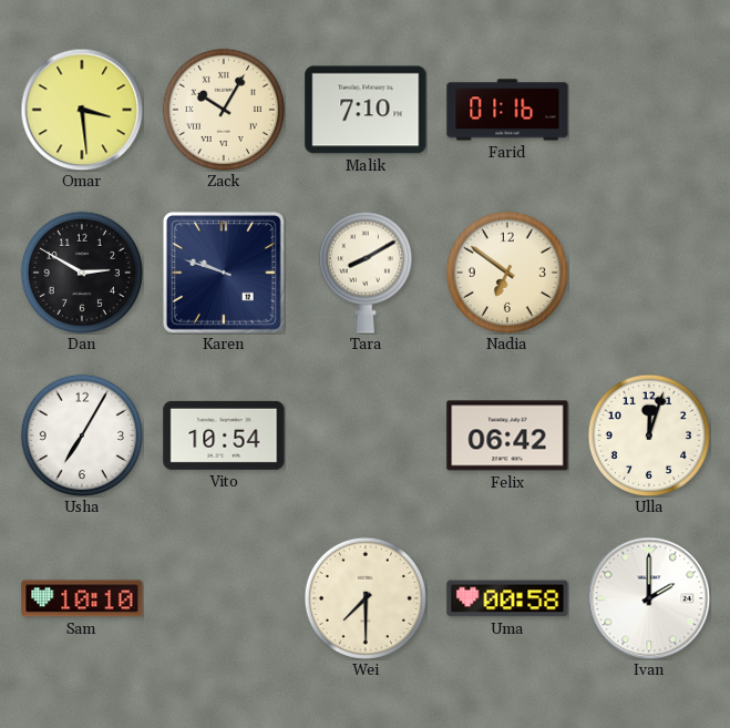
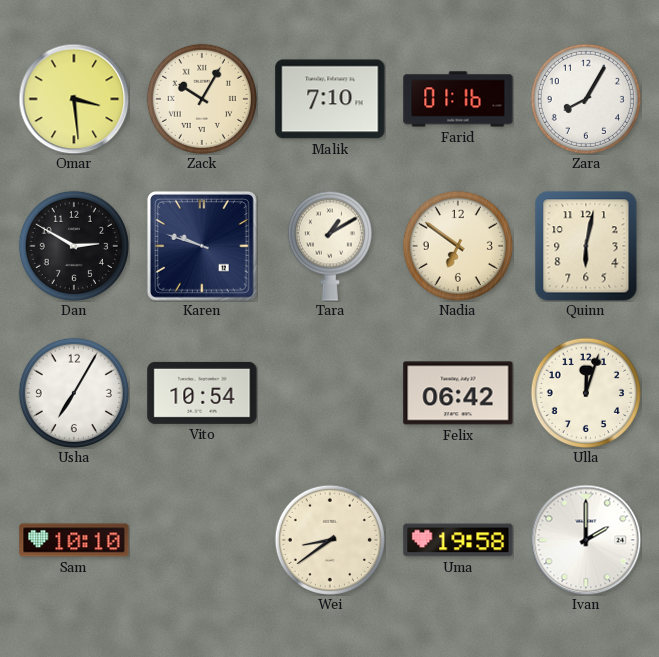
Zara: none -> 8:05
Tara: 8:10 -> 1:10
Quinn: none -> 6:02
Wei: 7:30 -> 8:39
Uma: 00:58 -> 19:58
